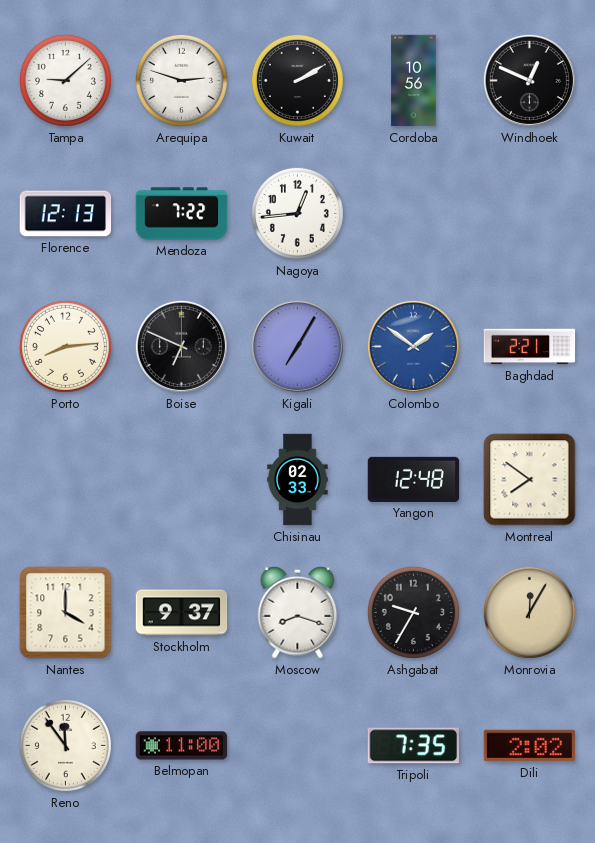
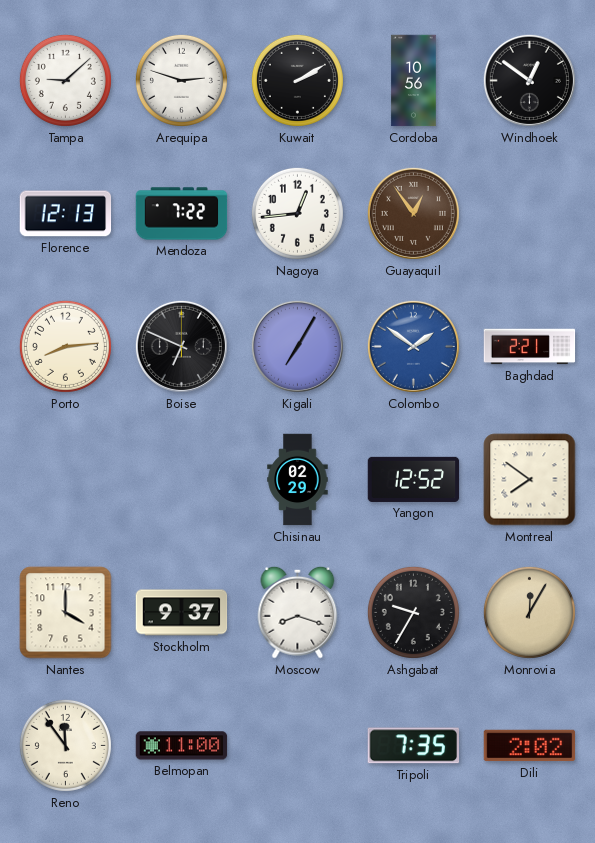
Windhoek: 12:49 -> 12:51
Guayaquil: none -> 12:54
Chisinau: 02:33 -> 02:29
Yangon: 12:48 -> 12:52
